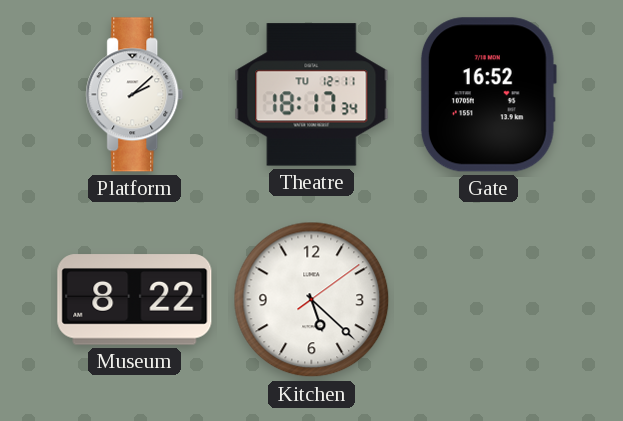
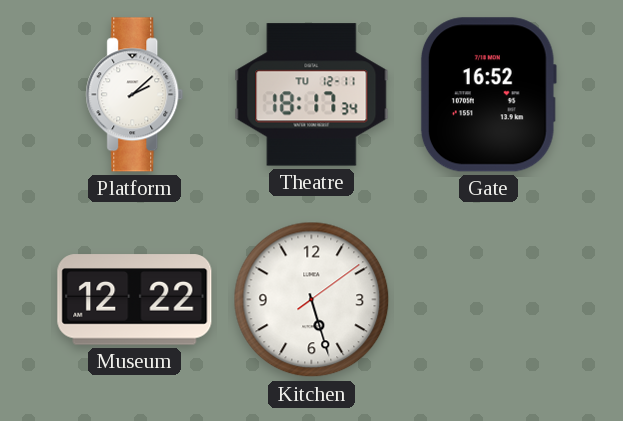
Museum: 8:22 -> 12:22
Kitchen: 5:22 -> 5:27
